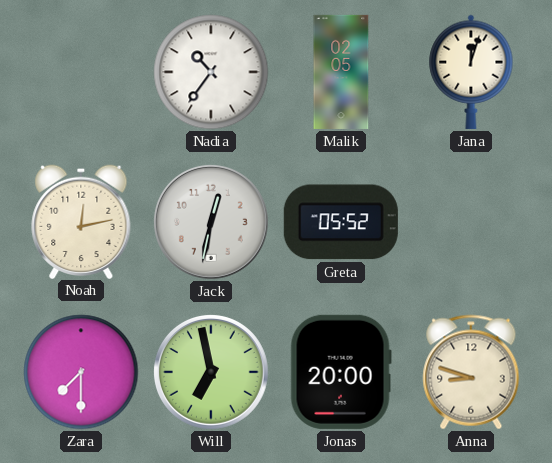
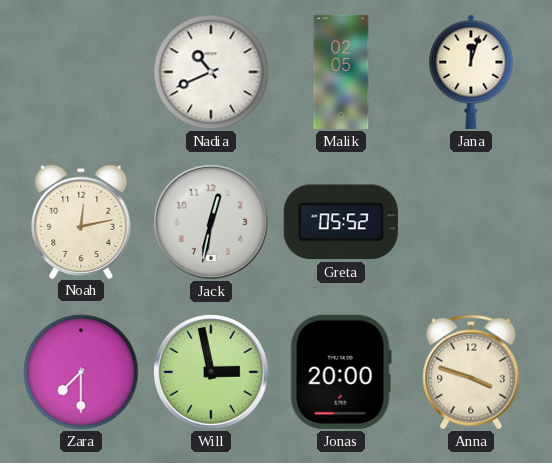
Nadia: 10:36 -> 10:41
Will: 6:58 -> 2:58
Anna: 8:48 -> 3:48
